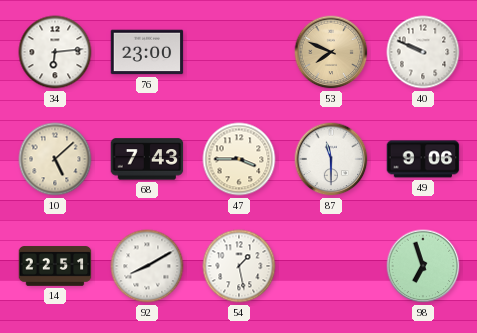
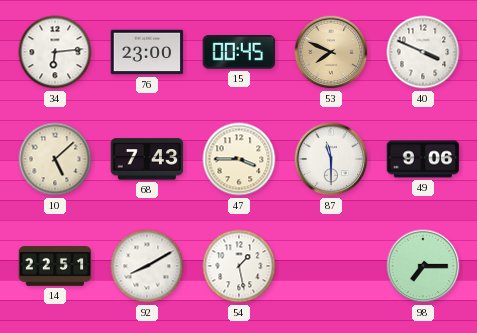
15: none -> 00:45
40: 9:49 -> 3:49
98: 6:57 -> 7:15
